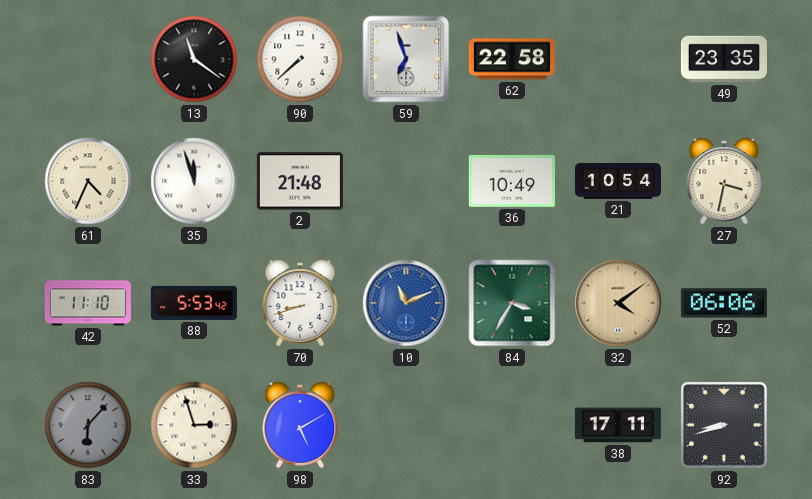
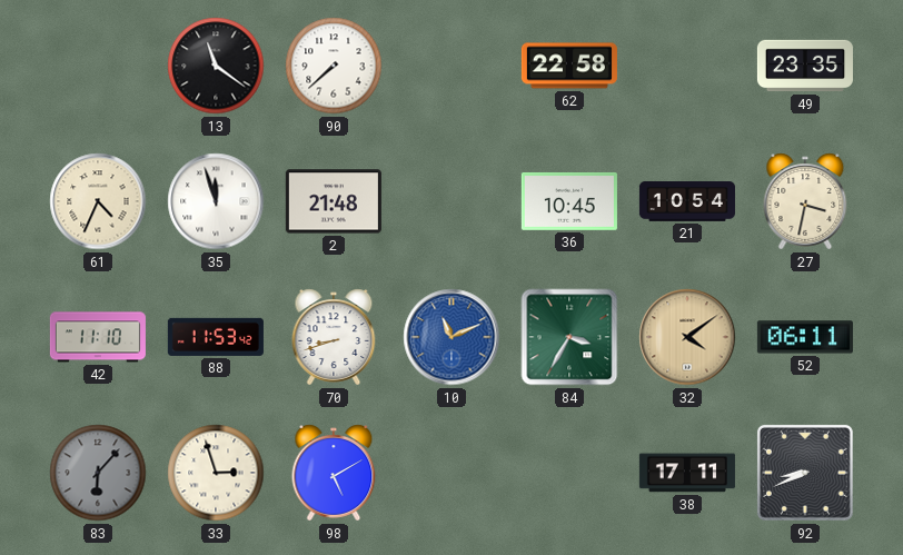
59: 6:57 -> none
36: 10:49 -> 10:45
88: 5:53 -> 11:53
52: 06:06 -> 06:11
92: 8:42 -> 8:41
